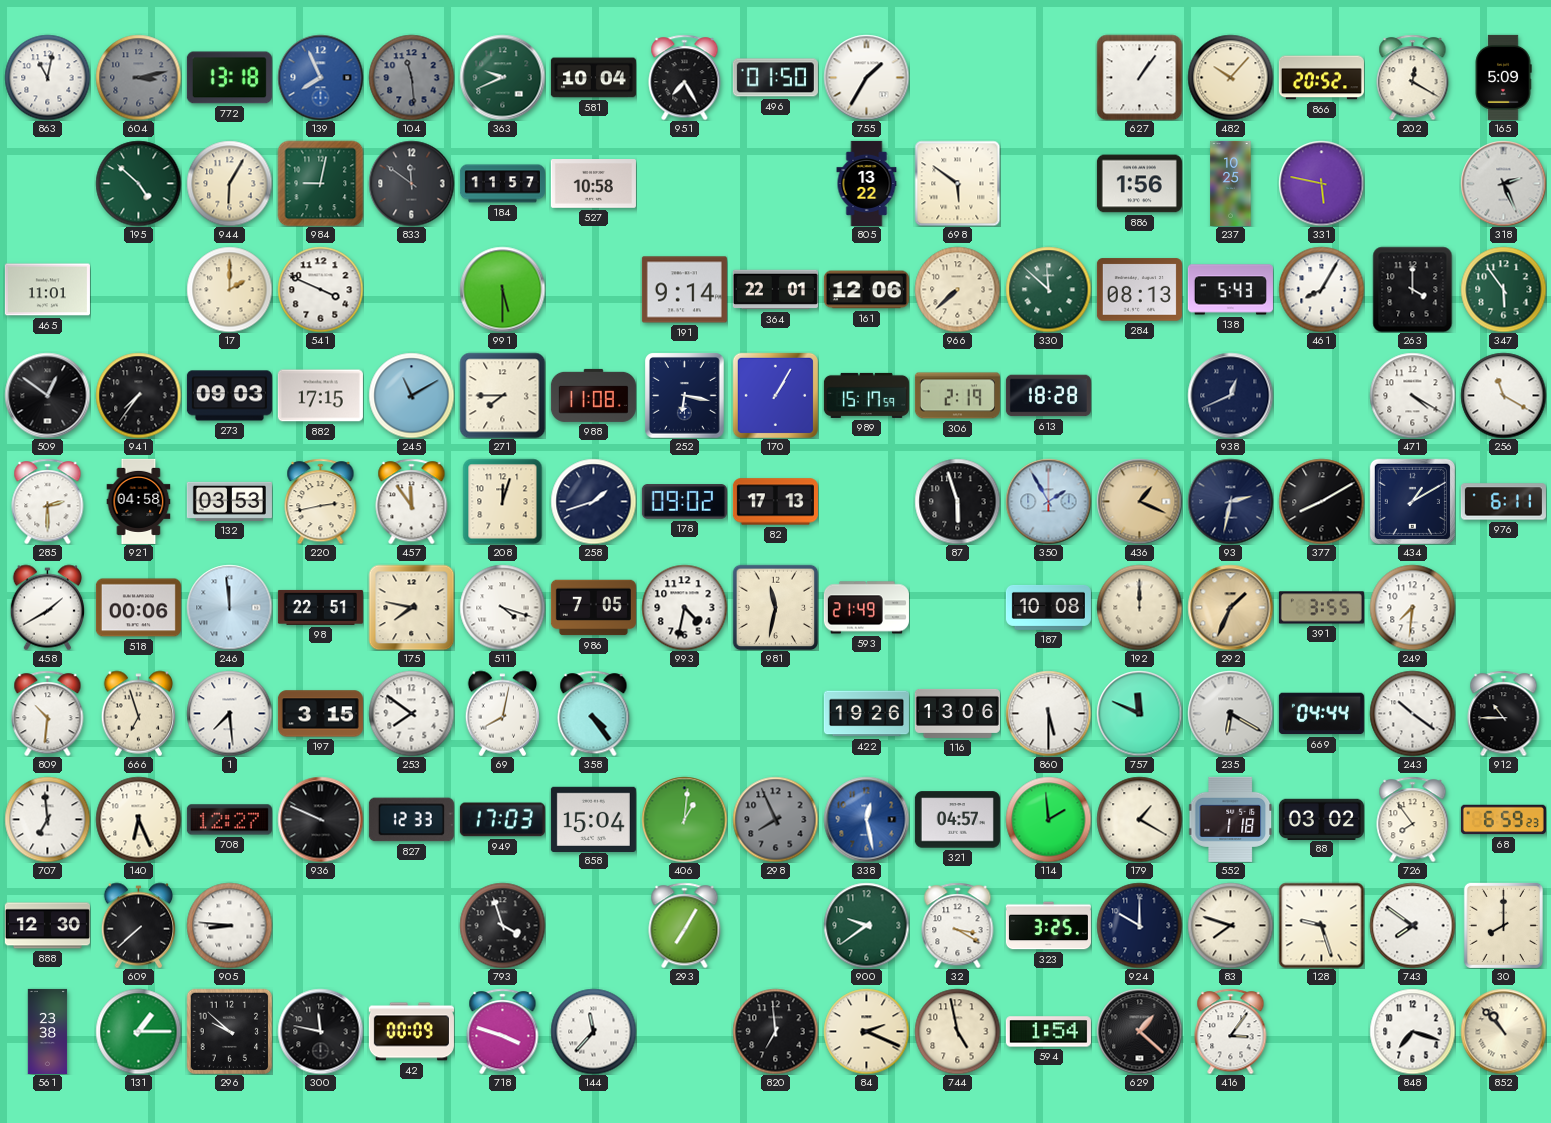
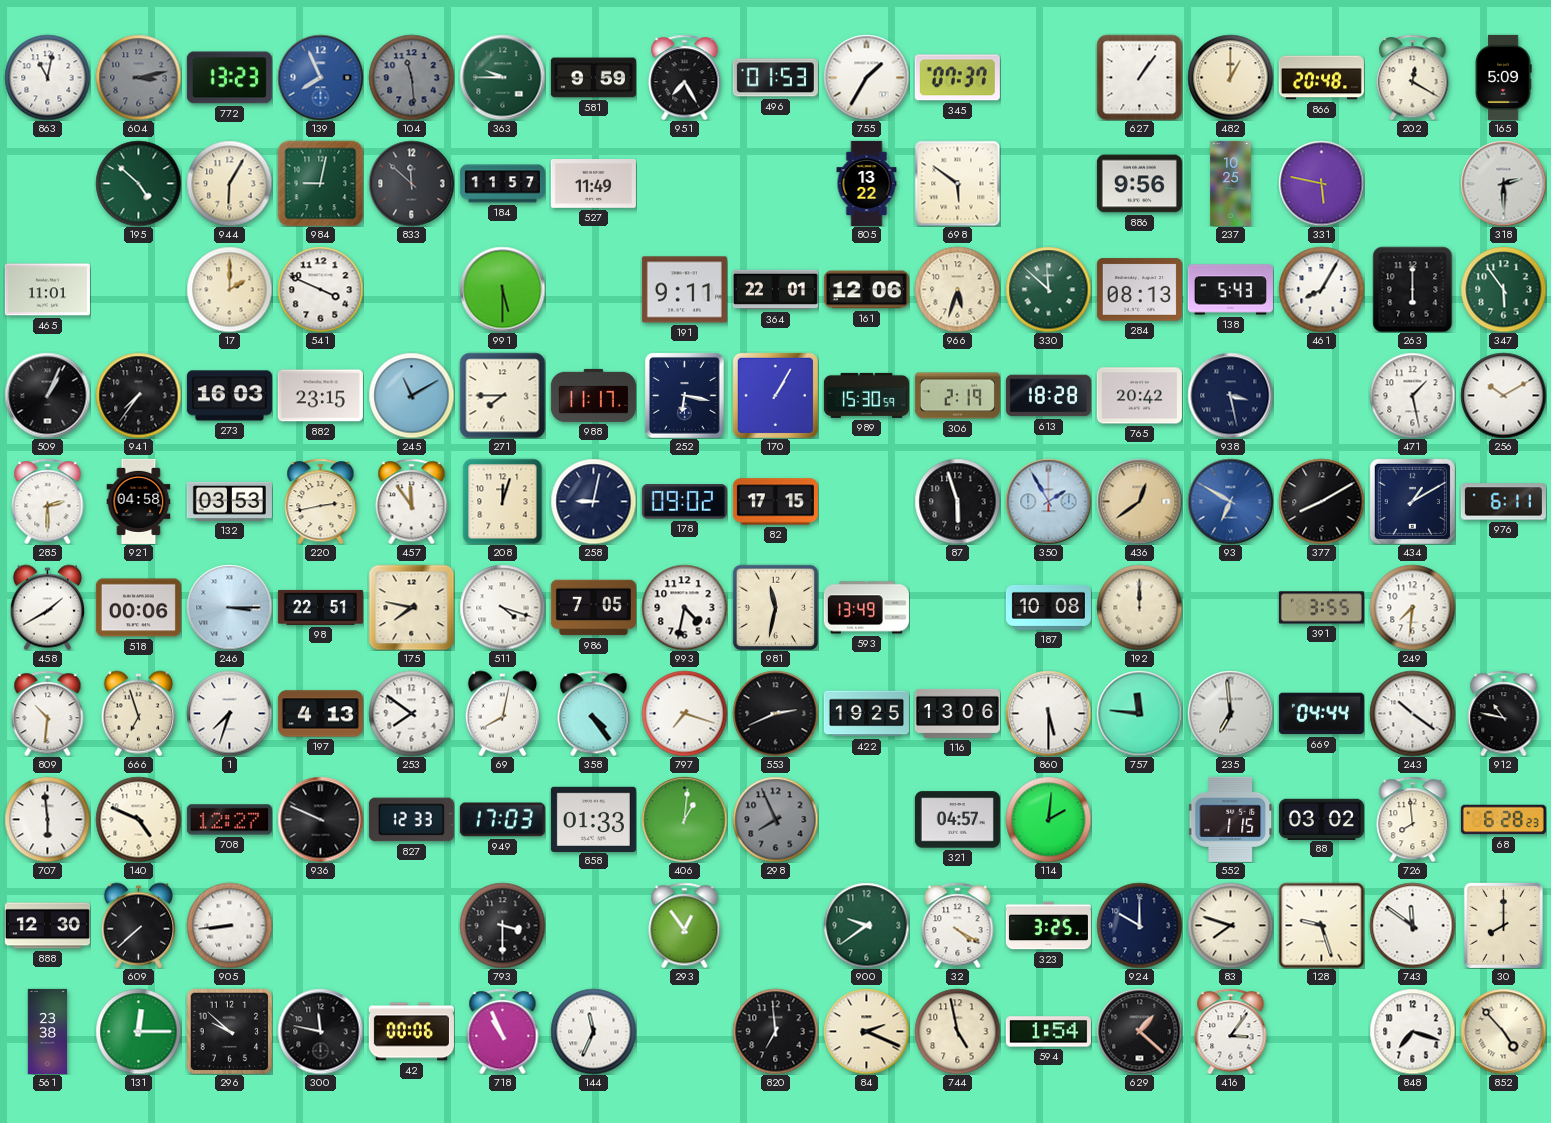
772: 13:18 -> 13:23
363: 9:41 -> 9:45
581: 10:04 -> 9:59
496: 01:50 -> 01:53
345: none -> 07:37
482: 10:07 -> 1:00
866: 20:52 -> 20:48
833: 11:51 -> 11:52
527: 10:58 -> 11:49
886: 1:56 -> 9:56
318: 2:26 -> 2:30
191: 9:14 -> 9:11
966: 7:38 -> 5:33
263: 4:00 -> 6:00
509: 12:51 -> 1:04
273: 09:03 -> 16:03
882: 17:15 -> 23:15
988: 11:08 -> 11:17
989: 15:17 -> 15:30
765: none -> 20:42
938: 12:41 -> 3:28
471: 4:20 -> 1:28
256: 11:20 -> 10:10
258: 1:42 -> 9:02
82: 17:13 -> 17:15
436: 1:19 -> 12:39
93: 2:32 -> 6:50
93 dial: navy -> blue
246: 11:59 -> 3:15
593: 21:49 -> 13:49
292: 1:34 -> none
1: 7:29 -> 7:33
197: 3:15 -> 4:13
797: none -> 7:18
553: none -> 2:41
422: 19:26 -> 19:25
757: 11:49 -> 11:46
235: 6:20 -> 6:59
912: 10:45 -> 10:47
707: 6:59 -> 5:59
140: 6:26 -> 4:49
858: 15:04 -> 01:33
338: 12:28 -> none
114: 1:59 -> 2:01
179: 1:20 -> none
552: 1:18 -> 1:15
726: 7:54 -> 7:59
68: 6:59 -> 6:28
905: 8:46 -> 8:44
793: 3:57 -> 3:30
293: 7:05 -> 12:54
32: 3:20 -> 4:20
743: 7:51 -> 11:51
131: 1:15 -> 12:15
42: 00:09 -> 00:06
718: 3:48 -> 10:56
144: 11:37 -> 11:34
852: 10:53 -> 4:53
